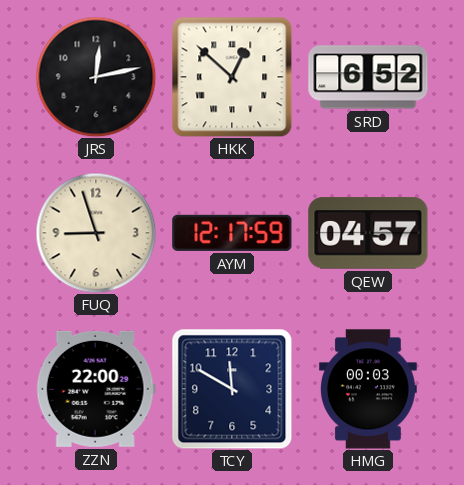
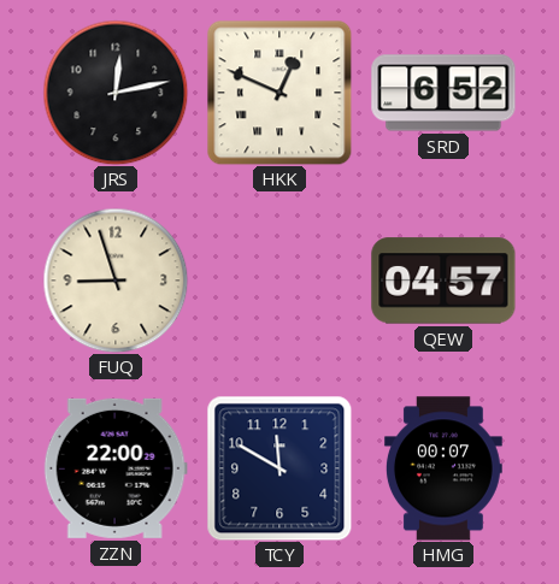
HKK: 12:52 -> 12:49
AYM: 12:17 -> none
HMG: 00:03 -> 00:07
